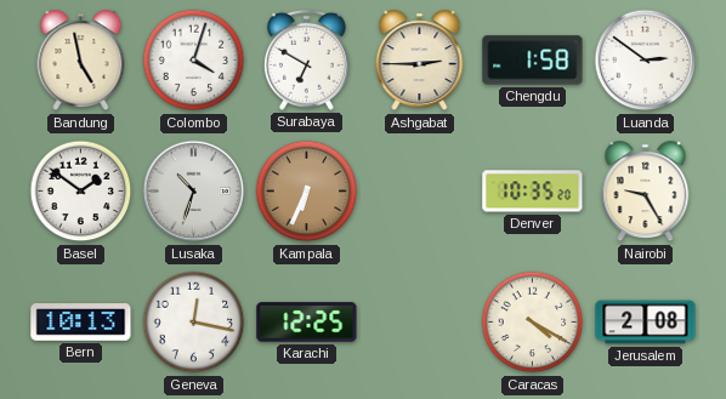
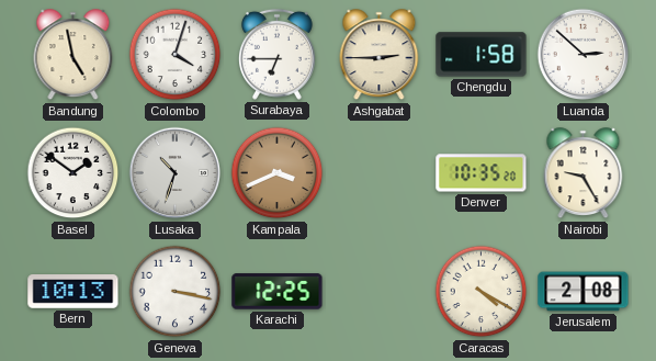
Surabaya: 6:50 -> 6:45
Luanda: 2:51 -> 2:52
Kampala: 6:34 -> 3:41
Geneva: 12:17 -> 3:17
